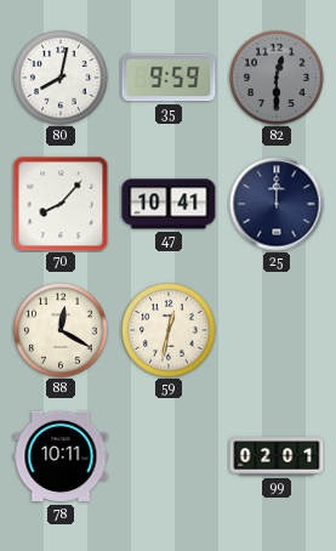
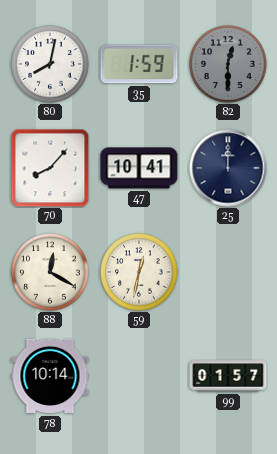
35: 9:59 -> 1:59
78: 10:11 -> 10:14
99: 02:01 -> 01:57
